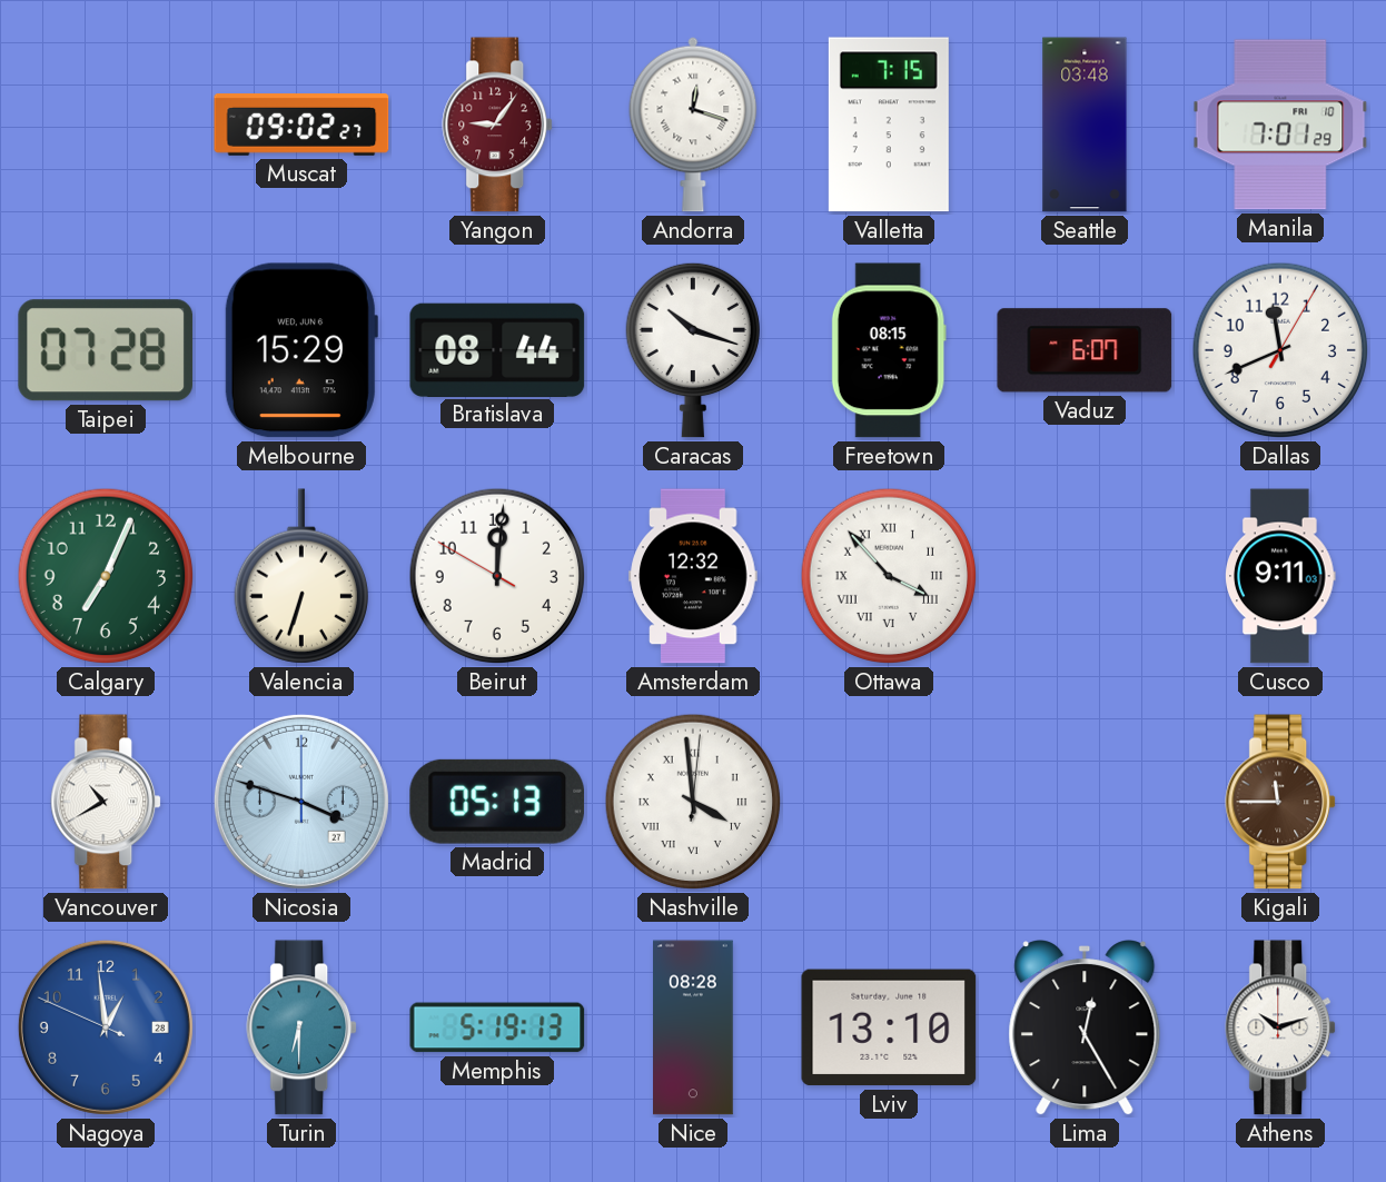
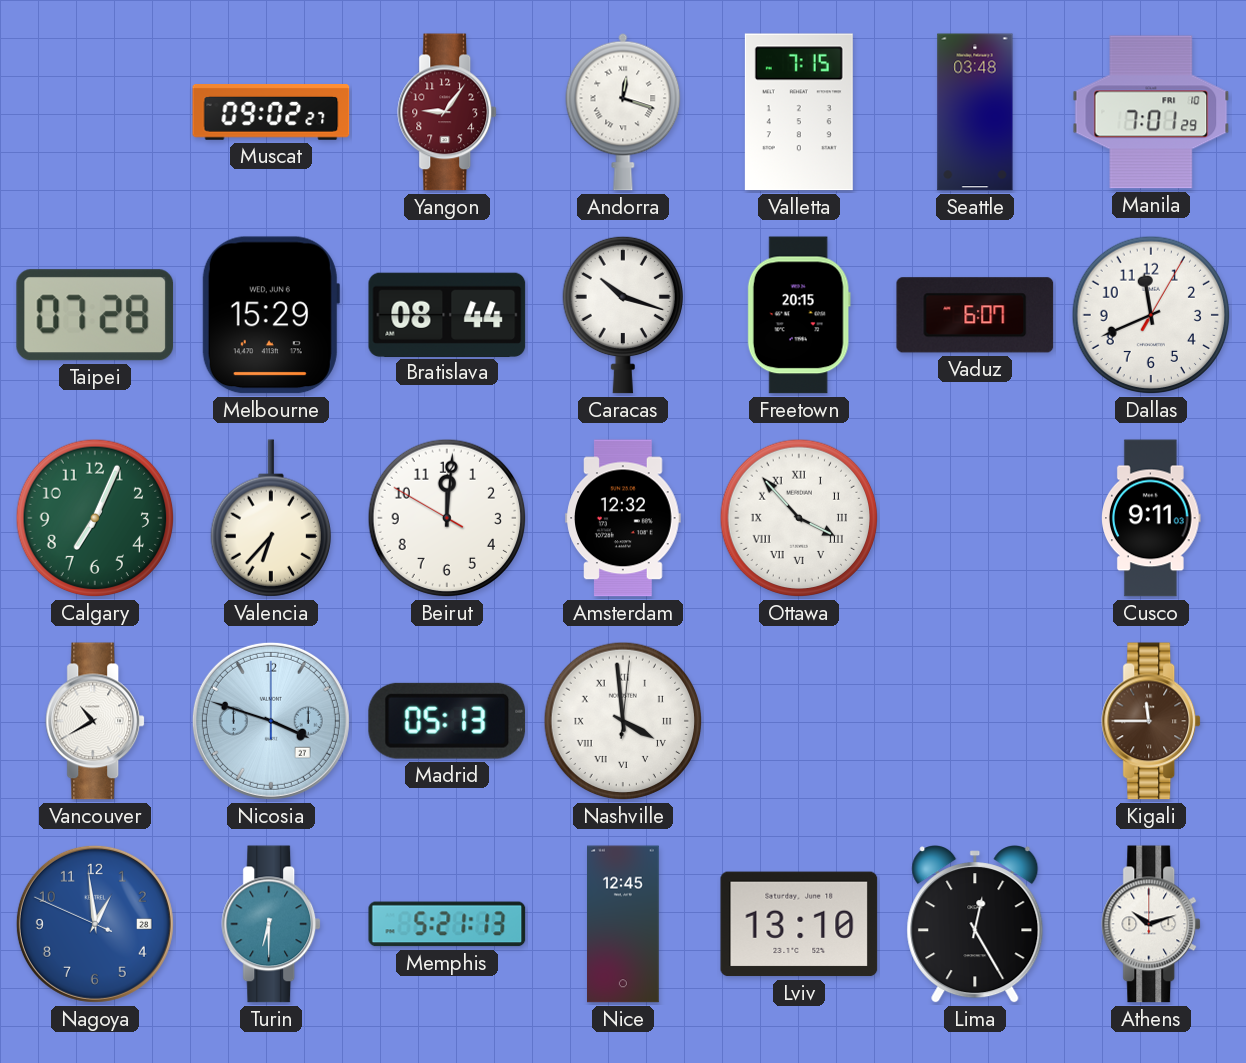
Freetown: 08:15 -> 20:15
Valencia: 6:33 -> 6:37
Memphis: 5:19 -> 5:21
Nice: 08:28 -> 12:45
